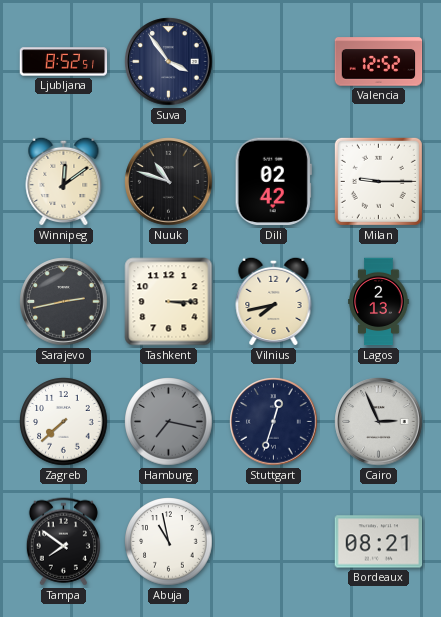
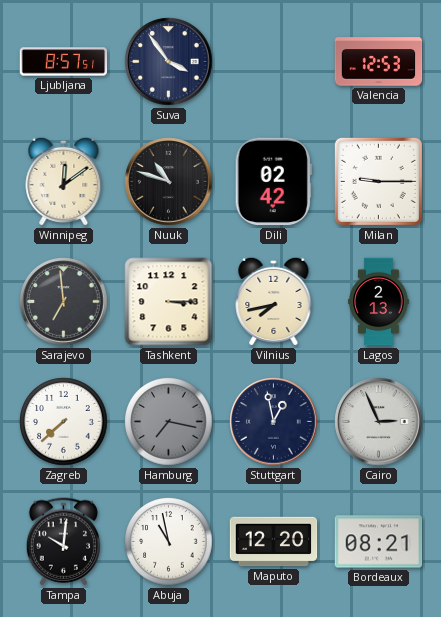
Ljubljana: 8:52 -> 8:57
Valencia: 12:52 -> 12:53
Sarajevo: 2:43 -> 6:59
Stuttgart: 12:33 -> 12:58
Tampa: 7:51 -> 10:01
Maputo: none -> 12:20
